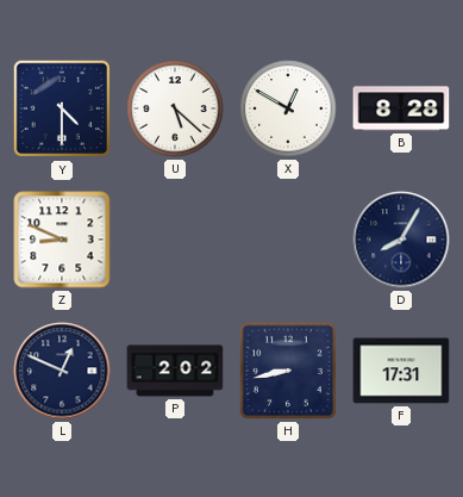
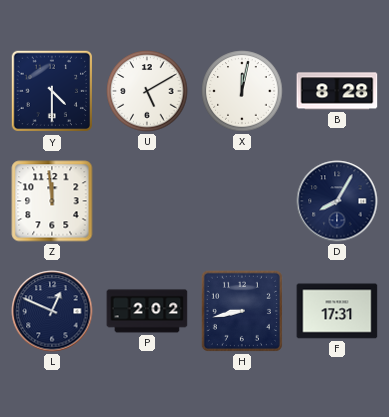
U: 5:22 -> 5:10
X: 12:50 -> 12:02
Z: 8:49 -> 11:59
